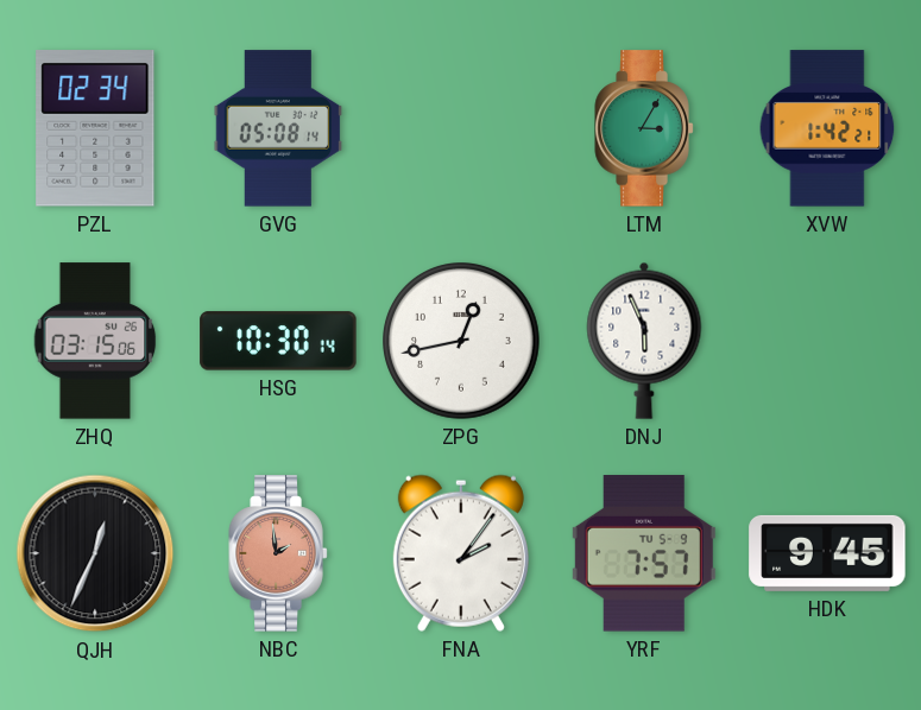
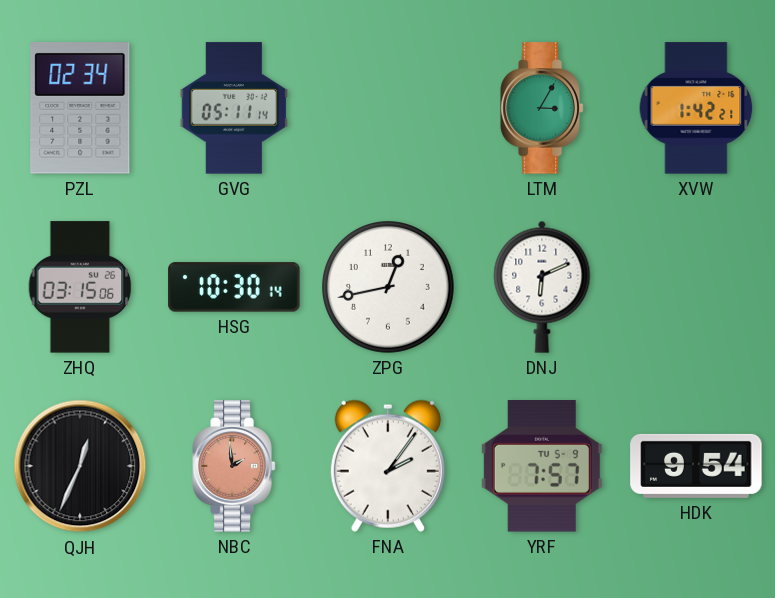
GVG: 05:08 -> 05:11
DNJ: 5:56 -> 6:11
HDK: 9:45 -> 9:54
